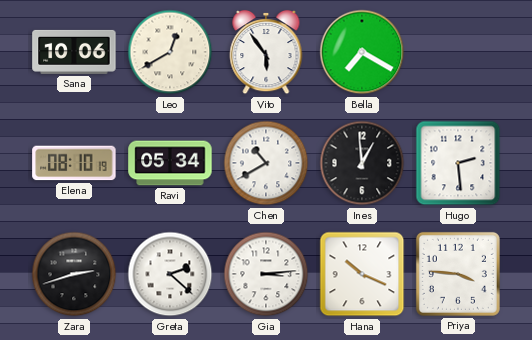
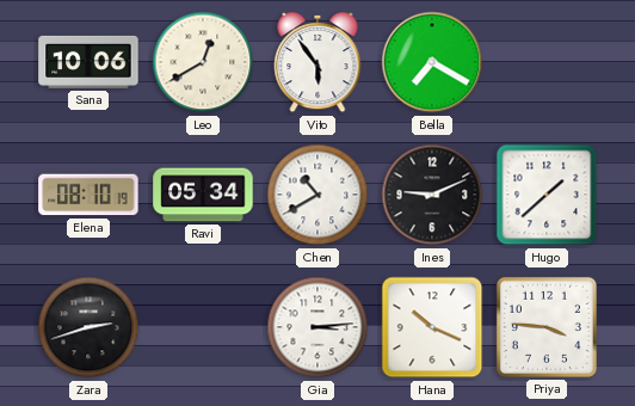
Ines: 12:59 -> 9:11
Hugo: 2:29 -> 1:38
Greta: 2:22 -> none
